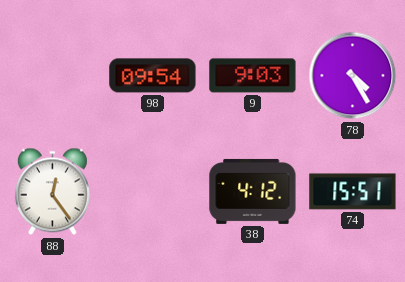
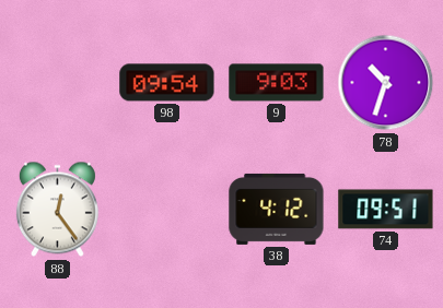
78: 4:25 -> 10:33
74: 15:51 -> 09:51
